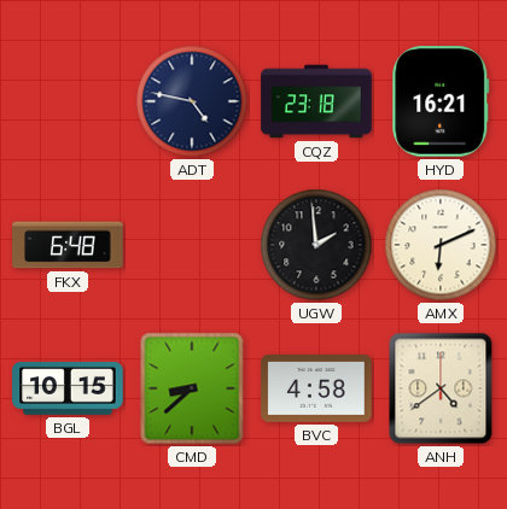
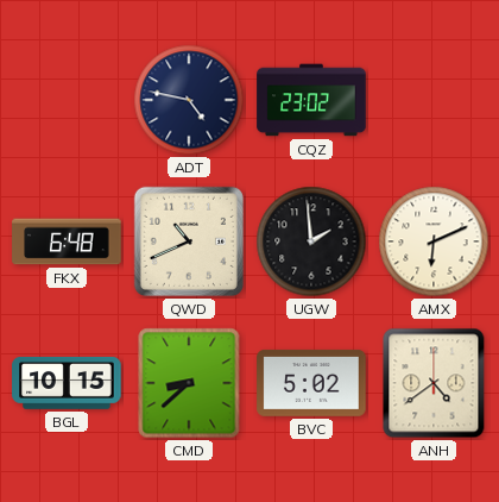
CQZ: 23:18 -> 23:02
HYD: 16:21 -> none
QWD: none -> 10:41
BVC: 4:58 -> 5:02
